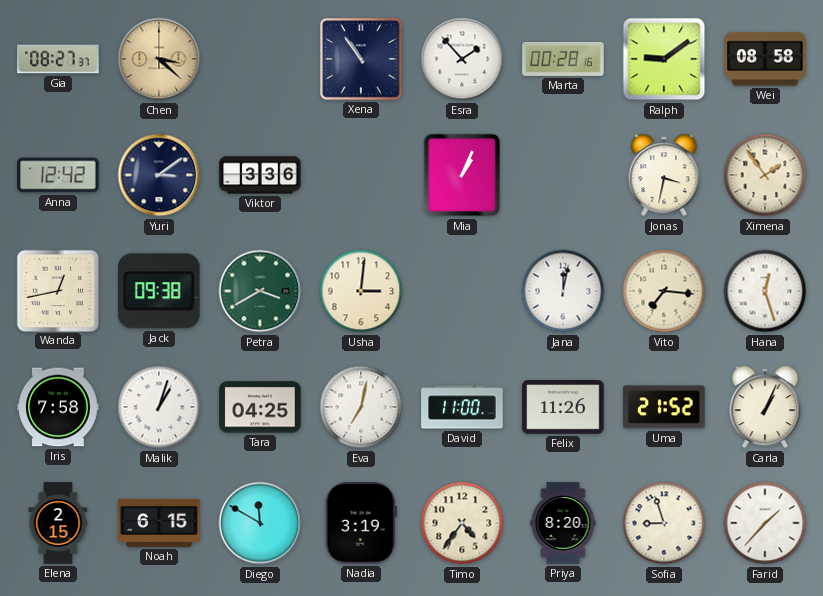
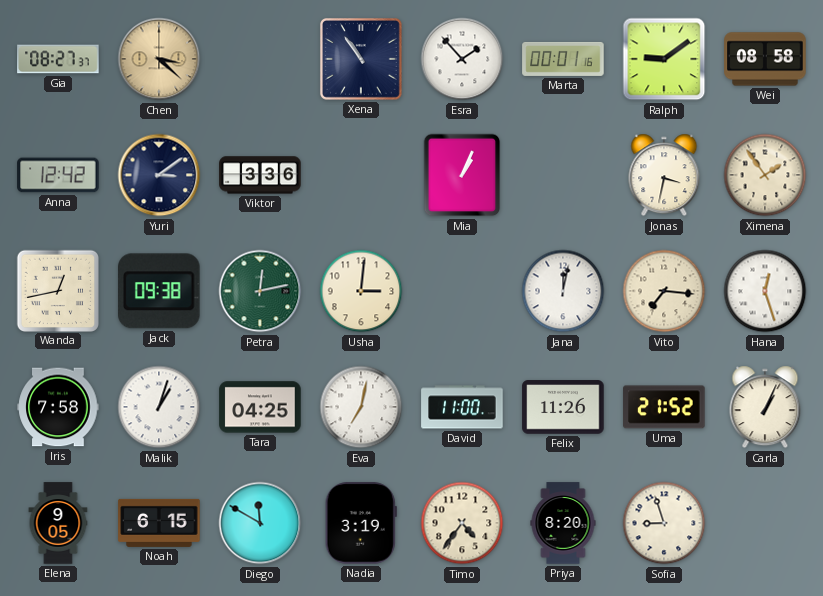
Marta: 00:28 -> 00:01
Petra: 3:40 -> 12:13
Elena: 2:15 -> 9:05
Farid: 1:37 -> none
